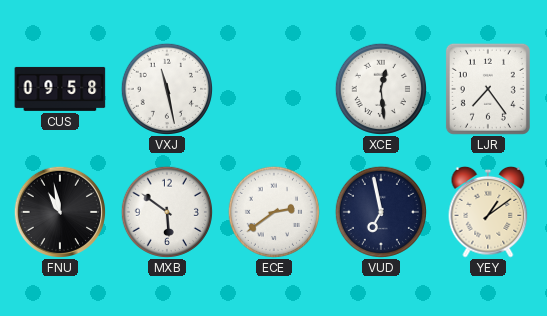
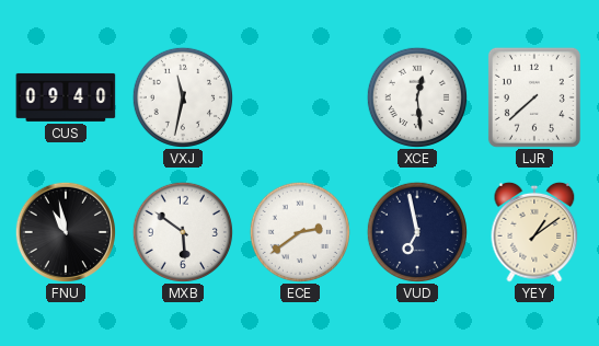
CUS: 09:58 -> 09:40
VXJ: 11:28 -> 11:32
LJR: 7:24 -> 7:38
